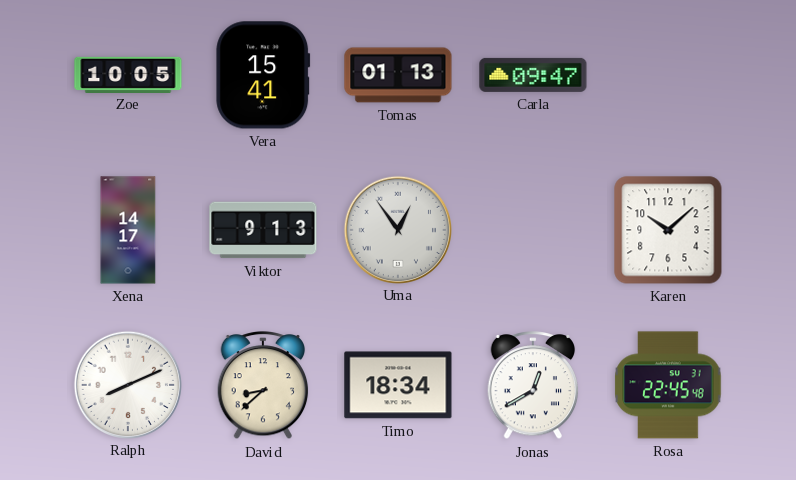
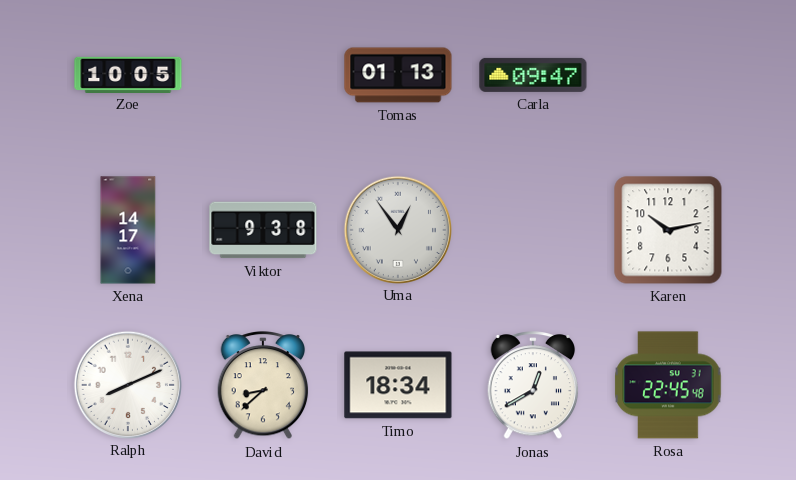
Vera: 15:41 -> none
Viktor: 9:13 -> 9:38
Karen: 10:08 -> 10:13
